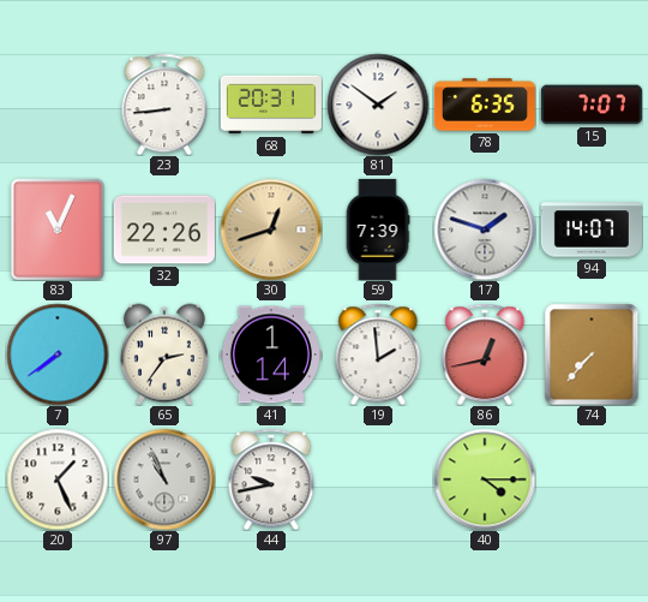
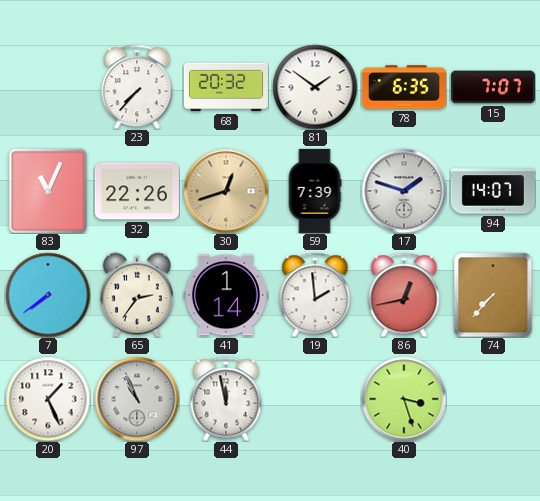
23: 8:44 -> 7:37
68: 20:31 -> 20:32
44: 9:43 -> 11:58
40: 4:15 -> 3:27
